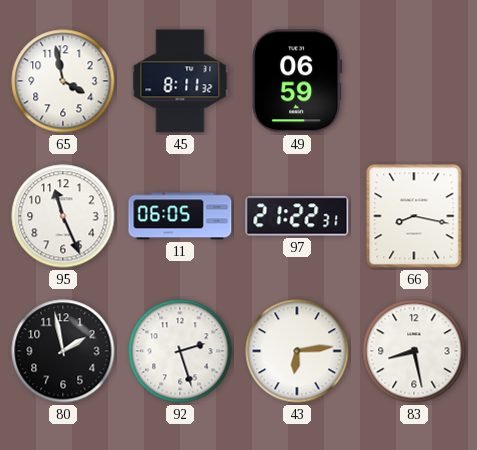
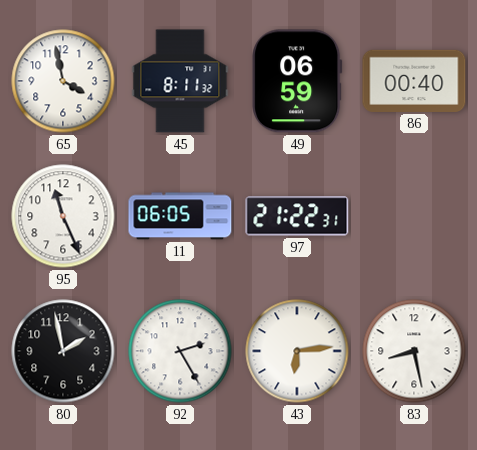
86: none -> 00:40
66: 8:17 -> none
92: 2:27 -> 2:25
